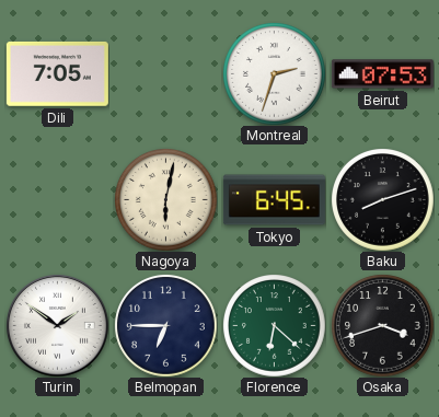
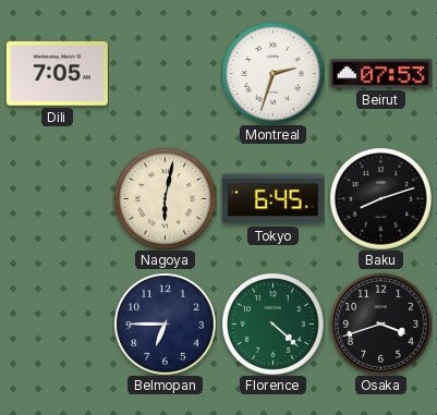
Turin: 1:51 -> none
Florence: 6:22 -> 4:22
